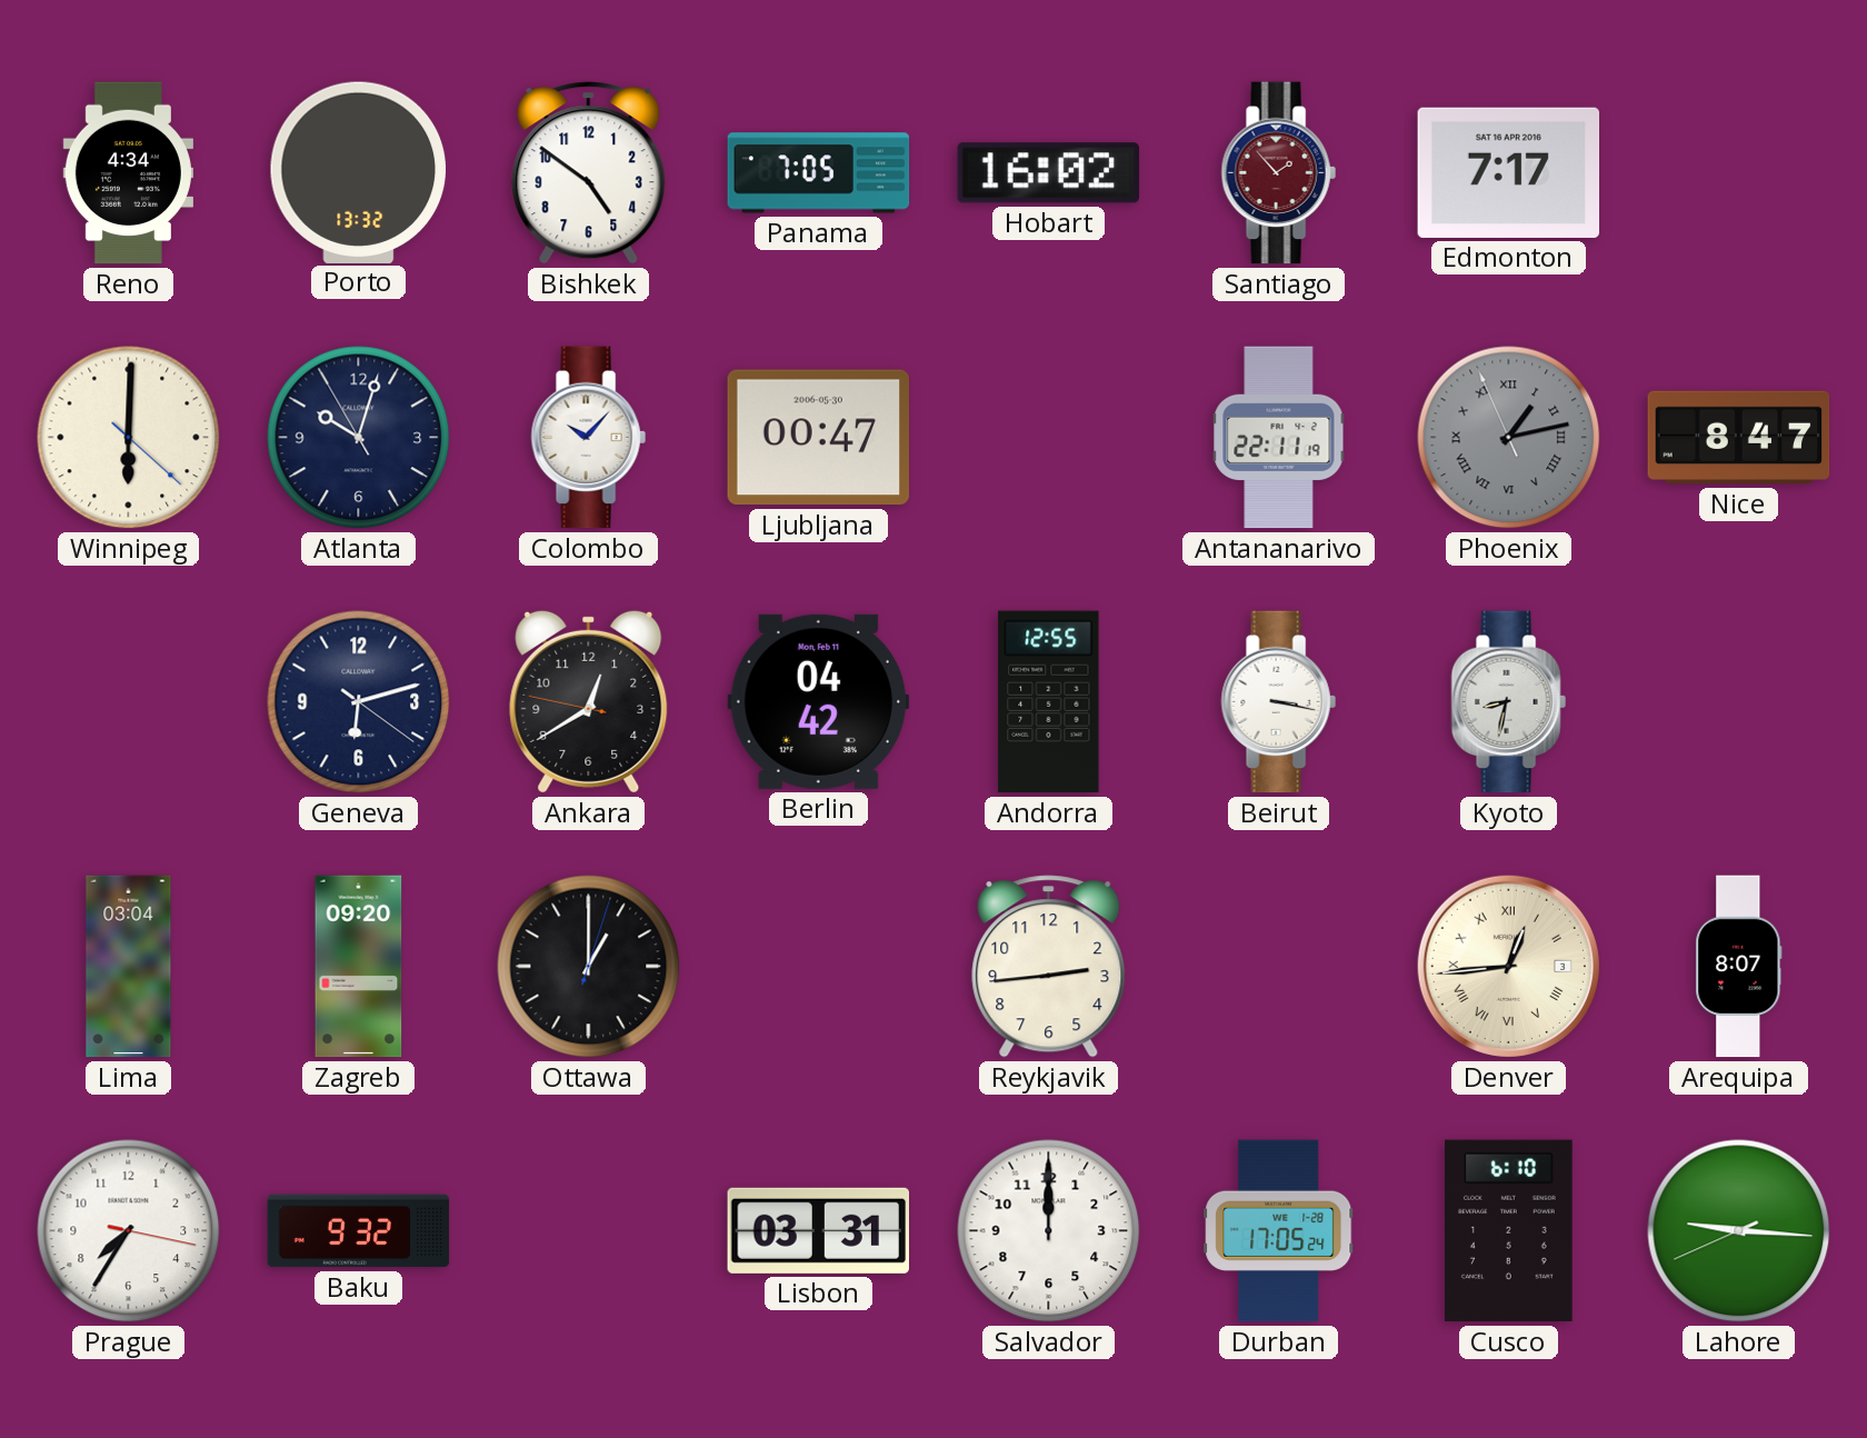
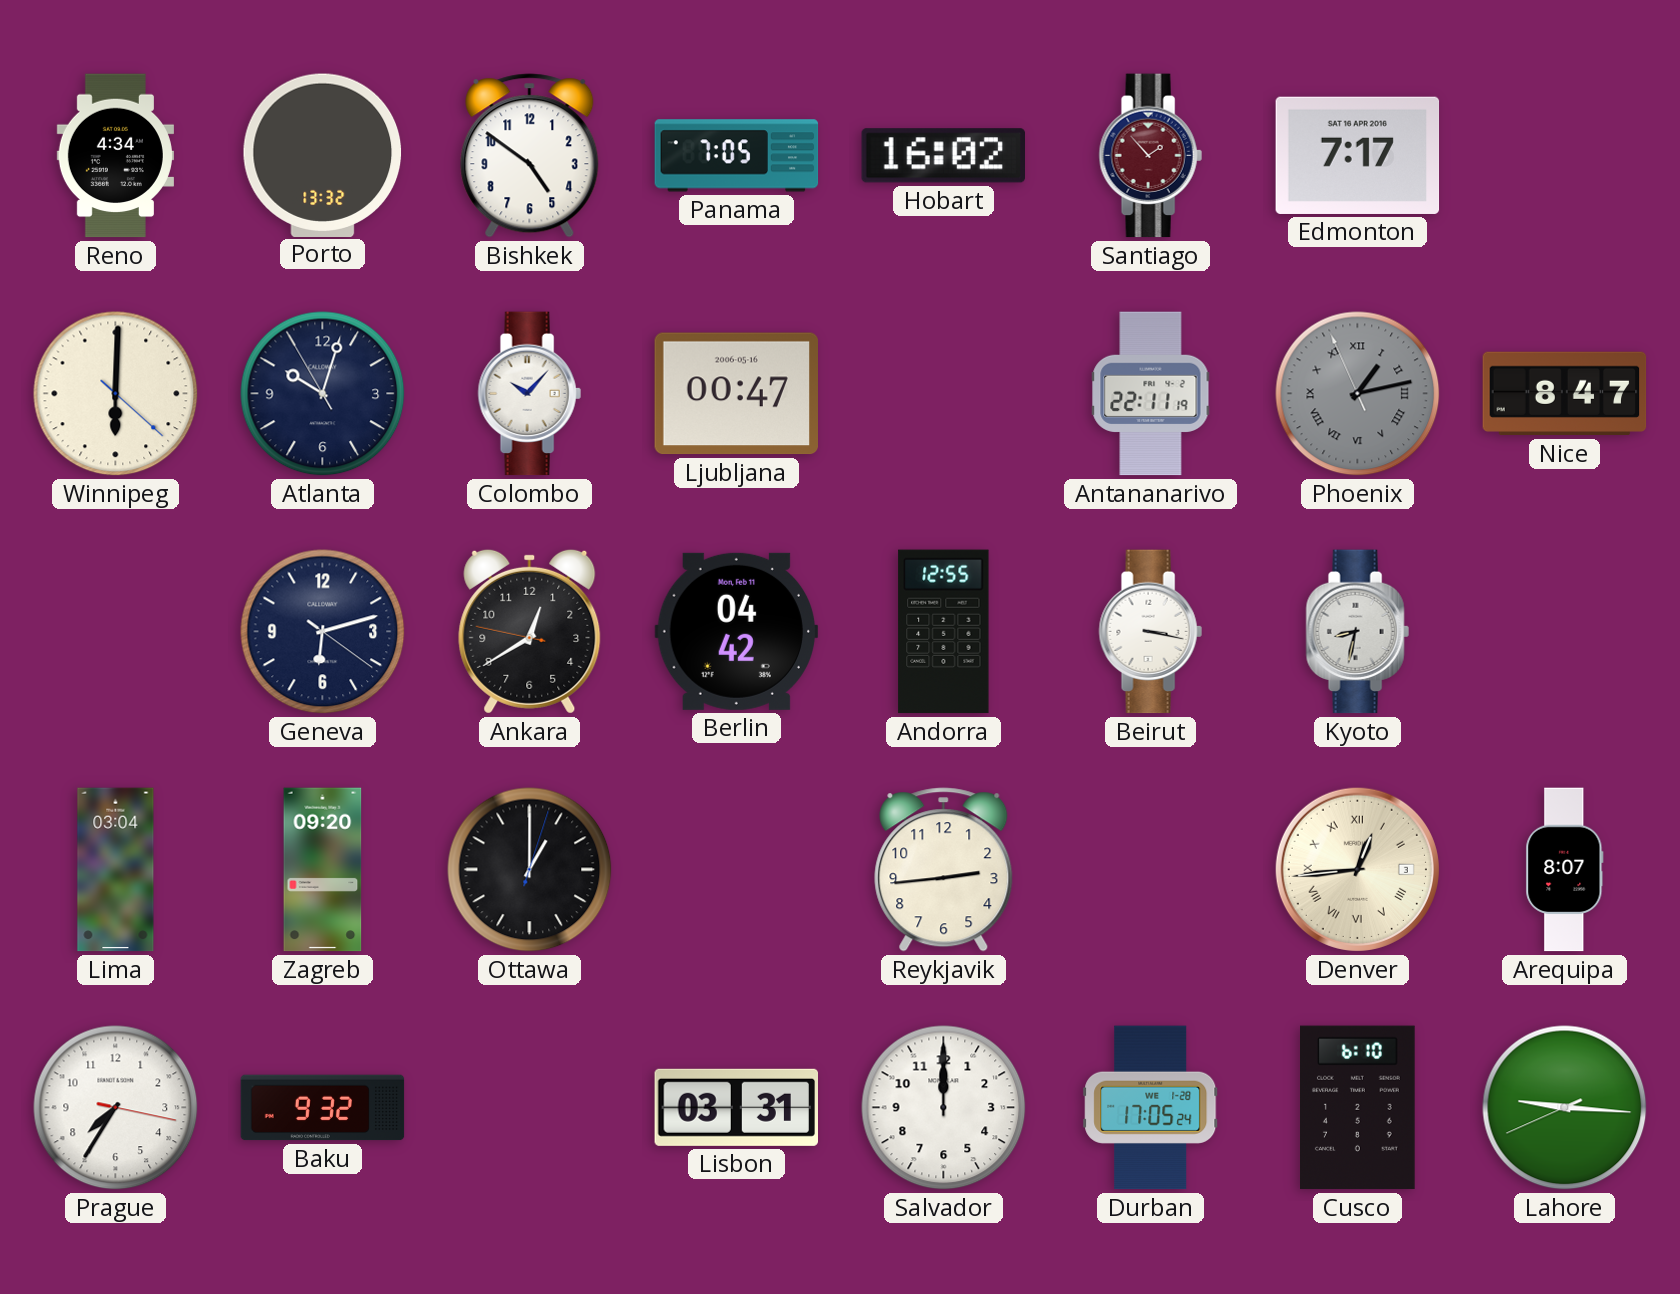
Ljubljana date: 2006-05-30 -> 2006-05-16
